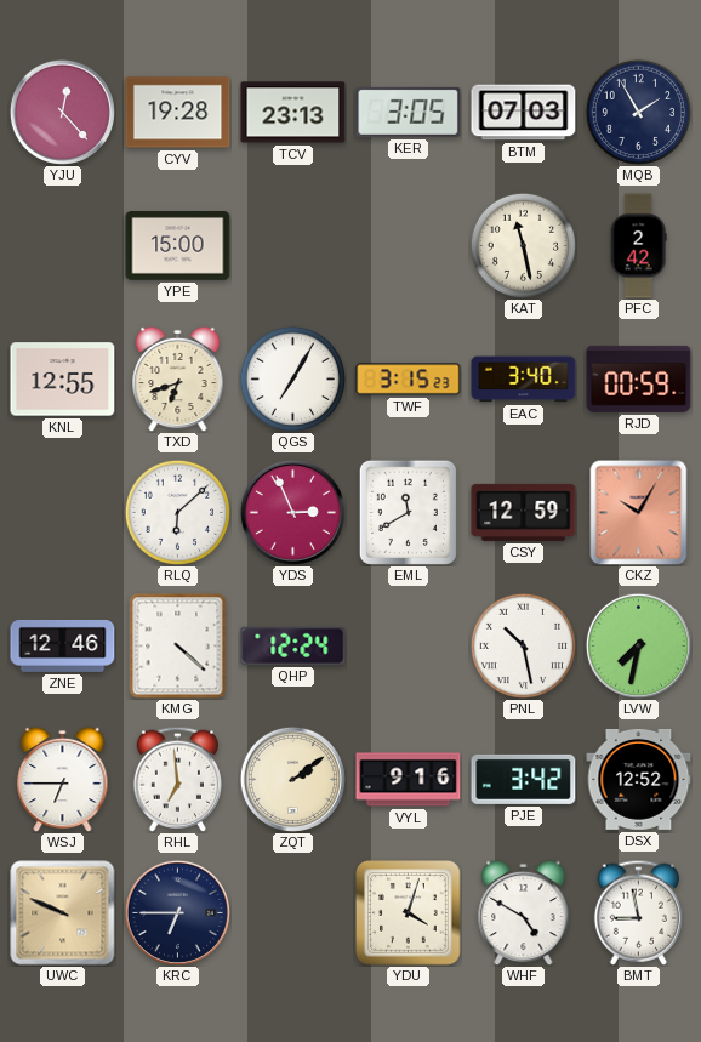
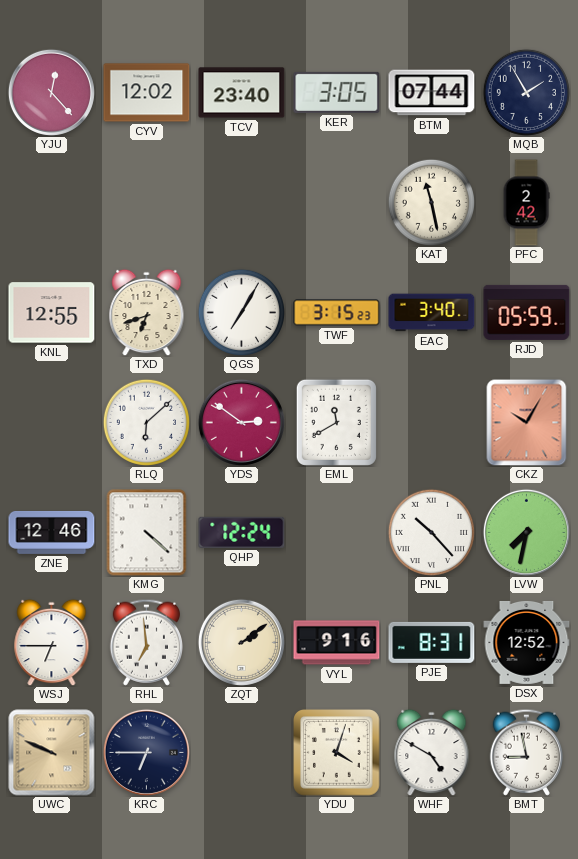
CYV: 19:28 -> 12:02
TCV: 23:13 -> 23:40
BTM: 07:03 -> 07:44
YPE: 15:00 -> none
RJD: 00:59 -> 05:59
YDS: 2:56 -> 2:51
CSY: 12:59 -> none
PNL: 10:28 -> 10:23
PJE: 3:42 -> 8:31
